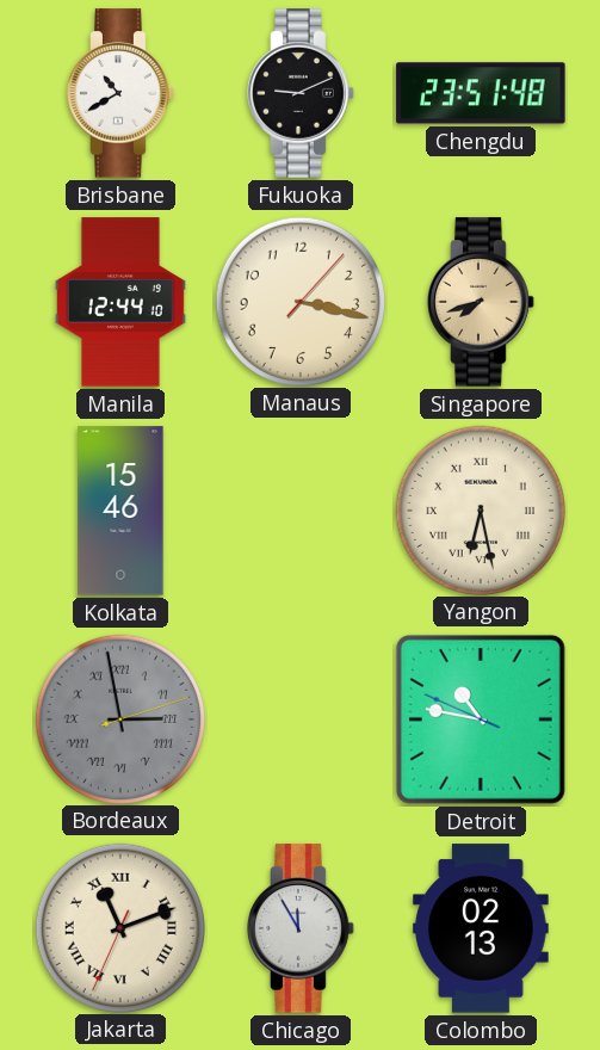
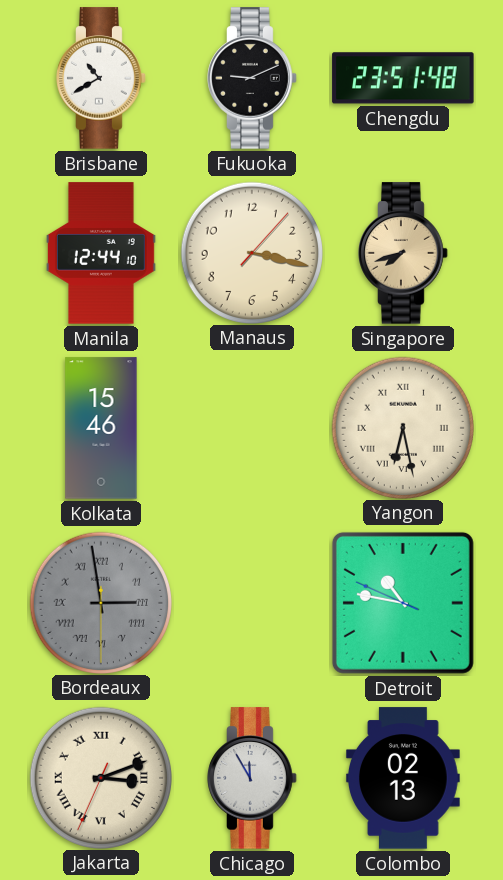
Bordeaux: 2:58:12 -> 2:58:30
Jakarta: 11:11 -> 3:11
